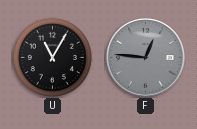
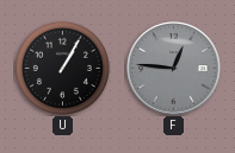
U: 11:05 -> 1:05
